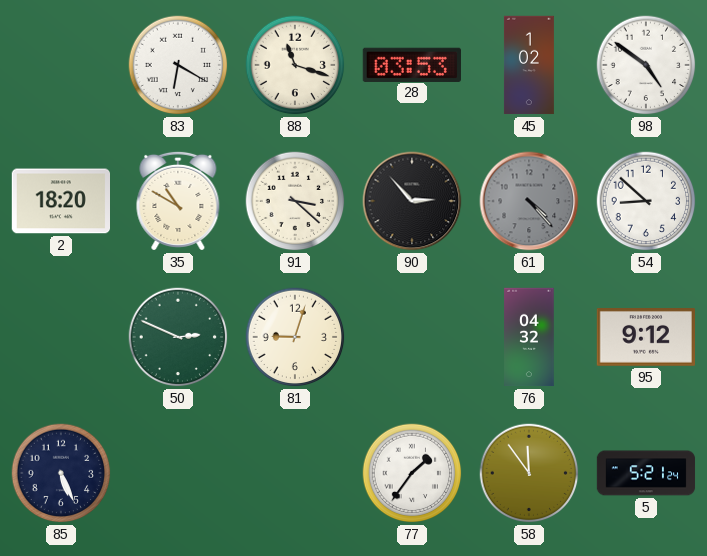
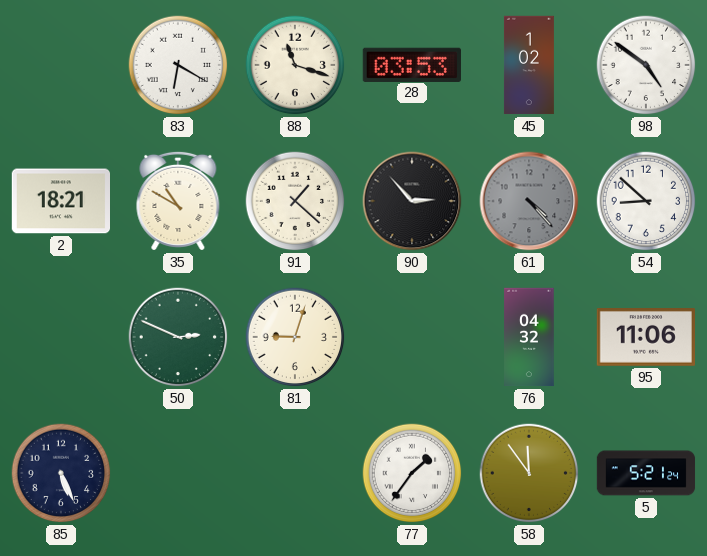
2: 18:20 -> 18:21
91: 3:22 -> 1:22
95: 9:12 -> 11:06
